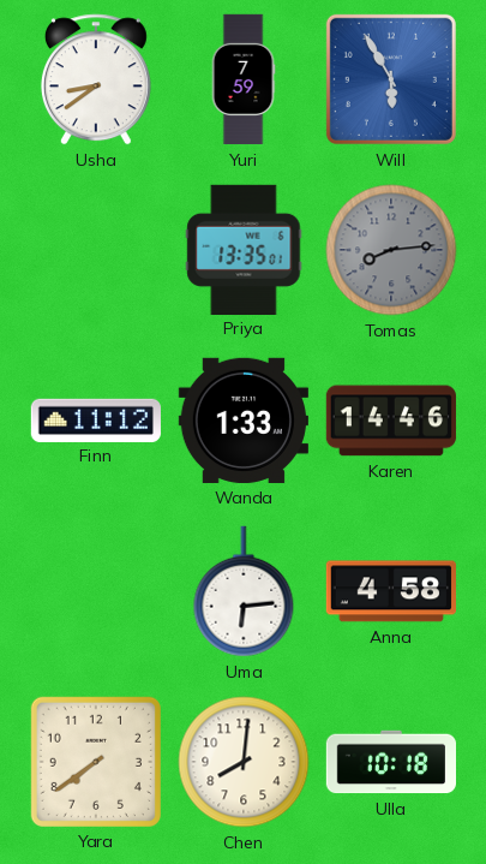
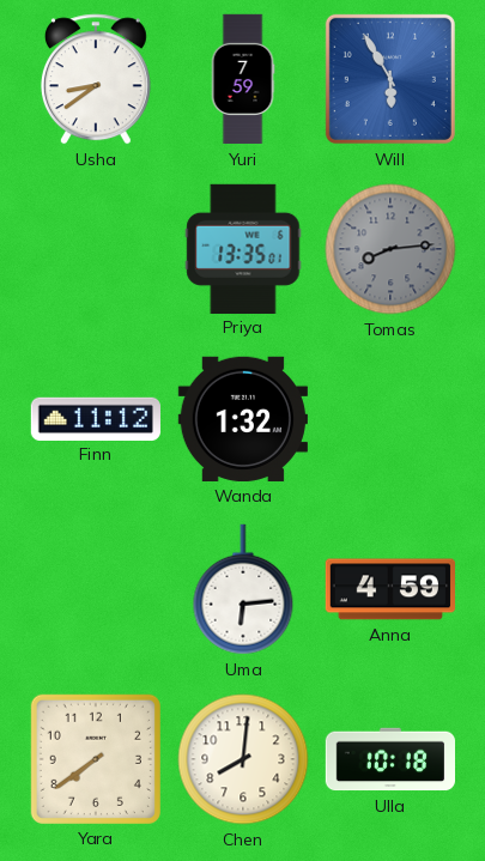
Wanda: 1:33 -> 1:32
Karen: 14:46 -> none
Anna: 4:58 -> 4:59
